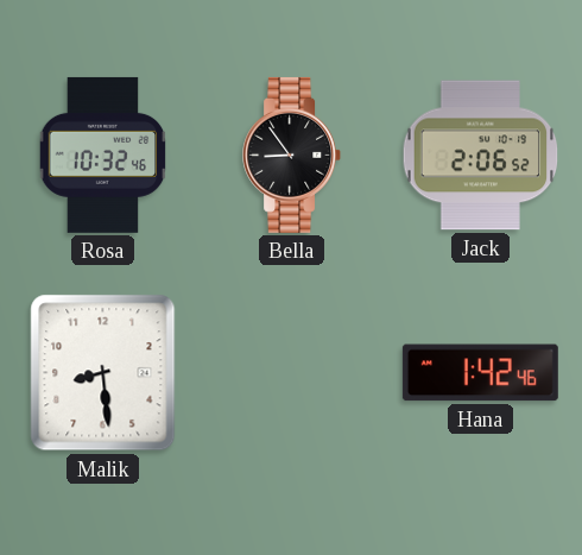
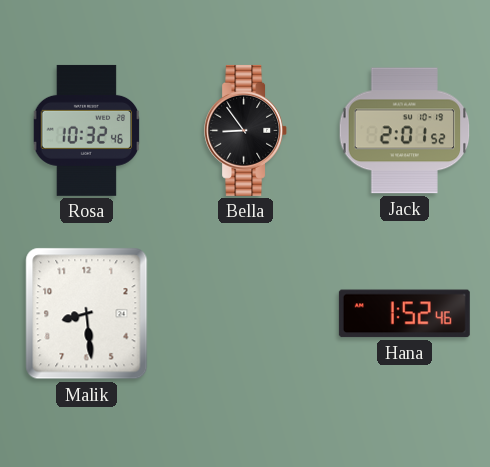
Jack: 2:06 -> 2:01
Hana: 1:42 -> 1:52
